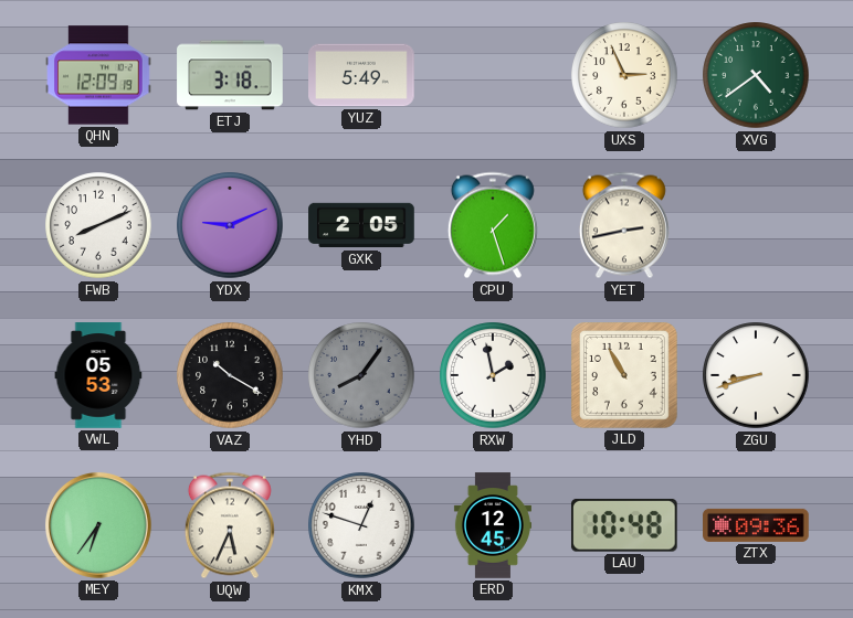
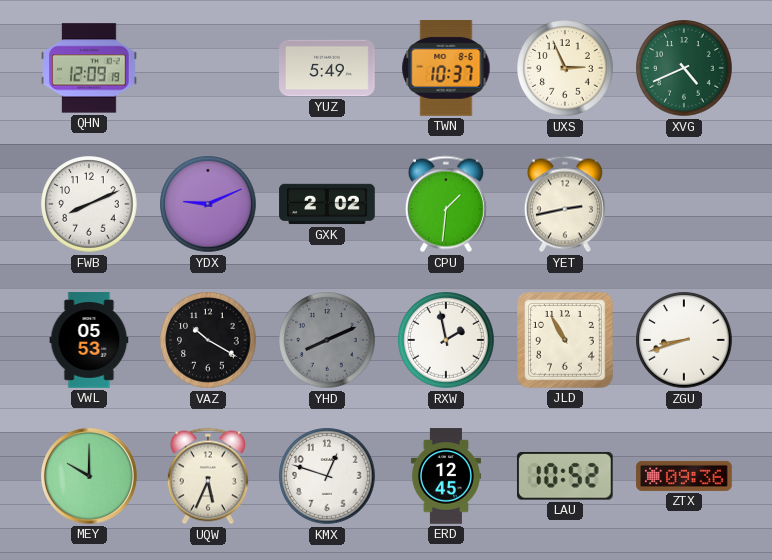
ETJ: 3:18 -> none
TWN: none -> 10:37
XVG: 4:39 -> 4:41
GXK: 2:05 -> 2:02
CPU: 1:27 -> 1:31
YHD: 8:06 -> 8:11
MEY: 6:36 -> 10:00
LAU: 10:48 -> 10:52
